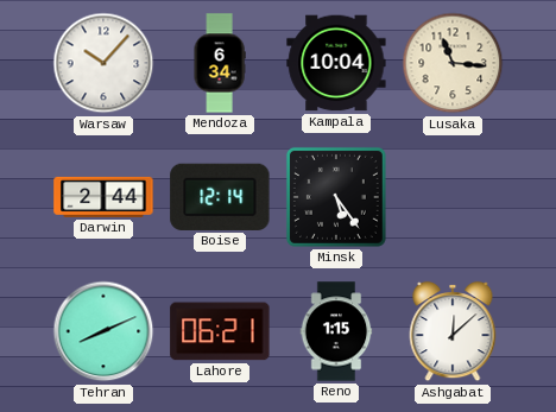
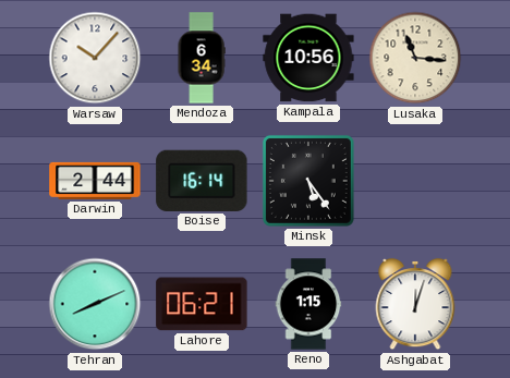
Kampala: 10:04 -> 10:56
Boise: 12:14 -> 16:14
Ashgabat: 12:08 -> 12:03
